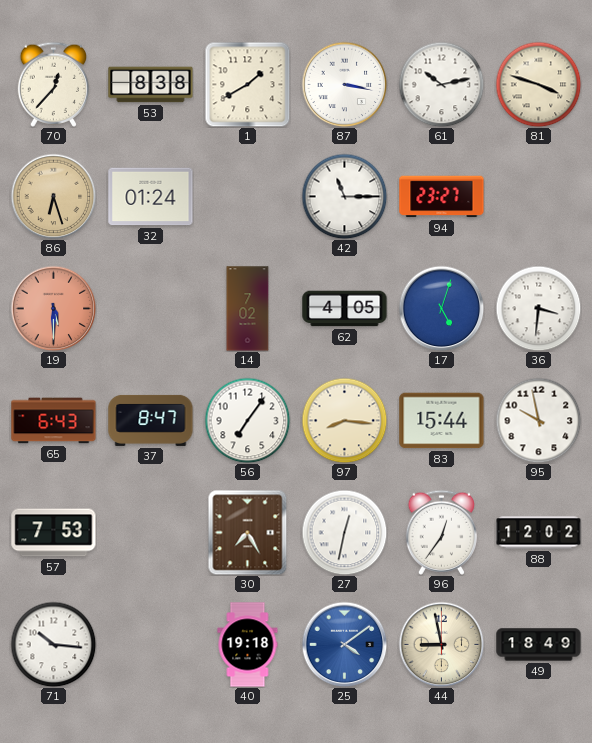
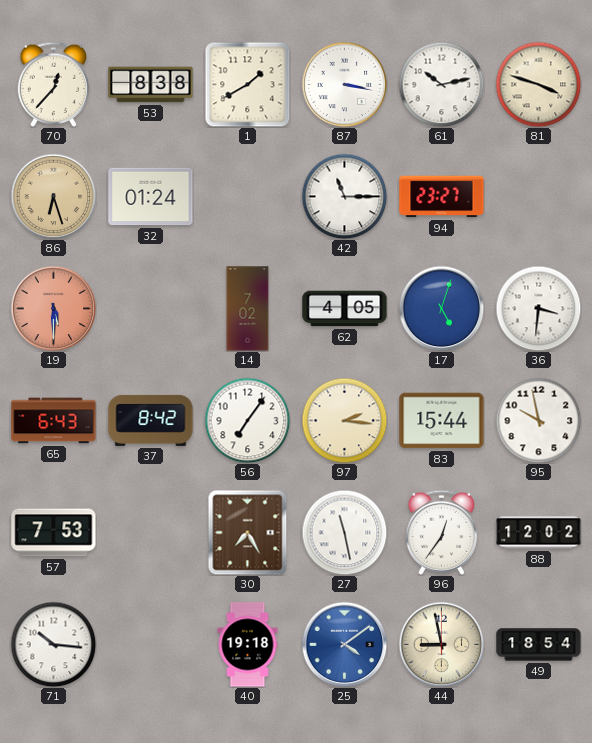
37: 8:47 -> 8:42
97: 8:16 -> 2:16
27: 12:32 -> 11:28
49: 18:49 -> 18:54
